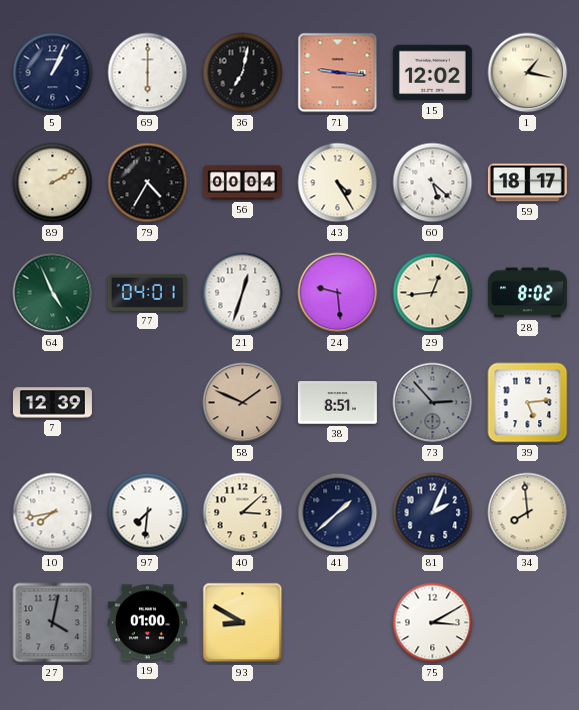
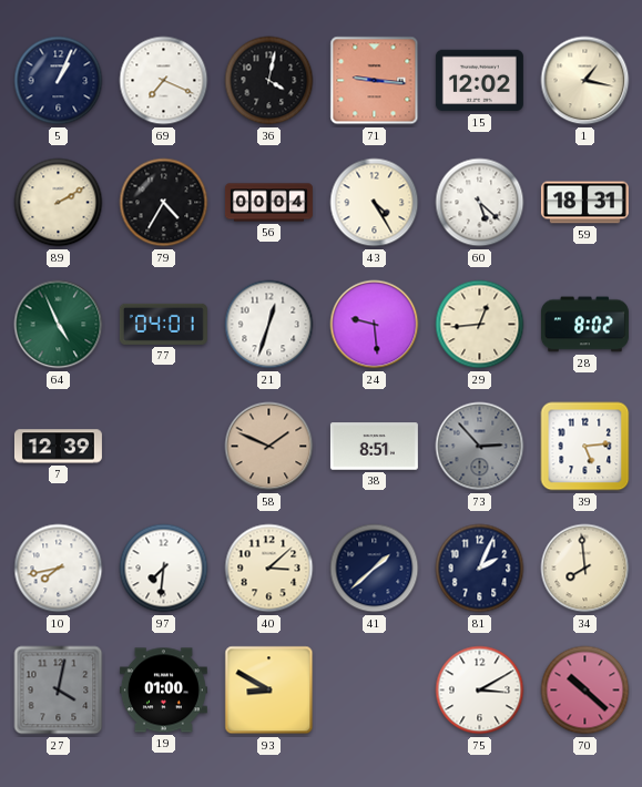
69: 6:00 -> 7:19
36: 7:02 -> 4:02
59: 18:17 -> 18:31
70: none -> 10:22
